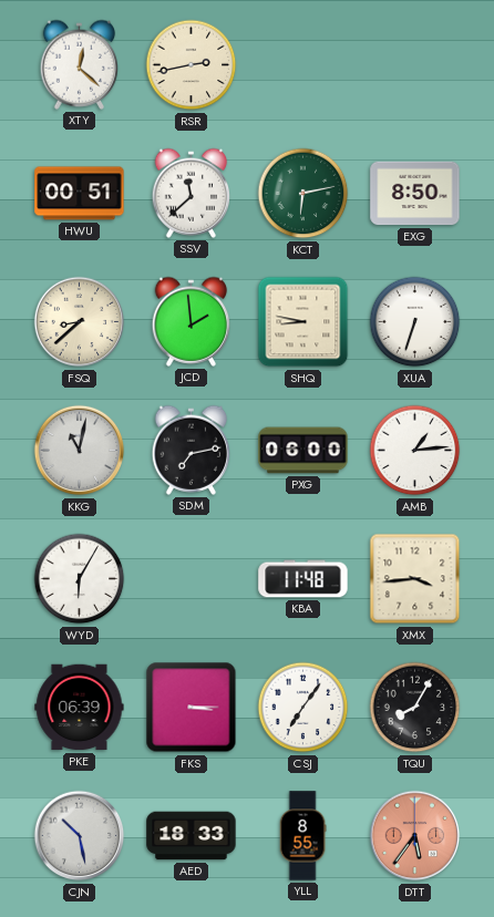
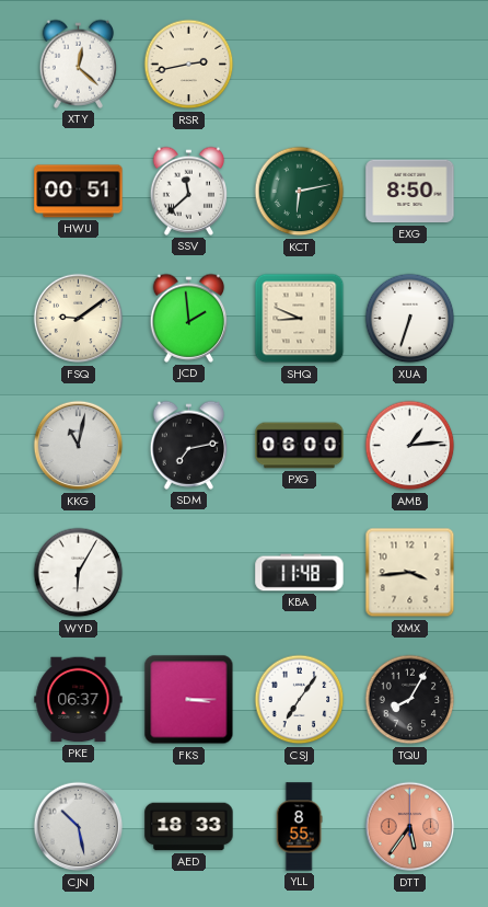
FSQ: 8:38 -> 9:09
SHQ: 8:47 -> 8:49
PKE: 06:39 -> 06:37
